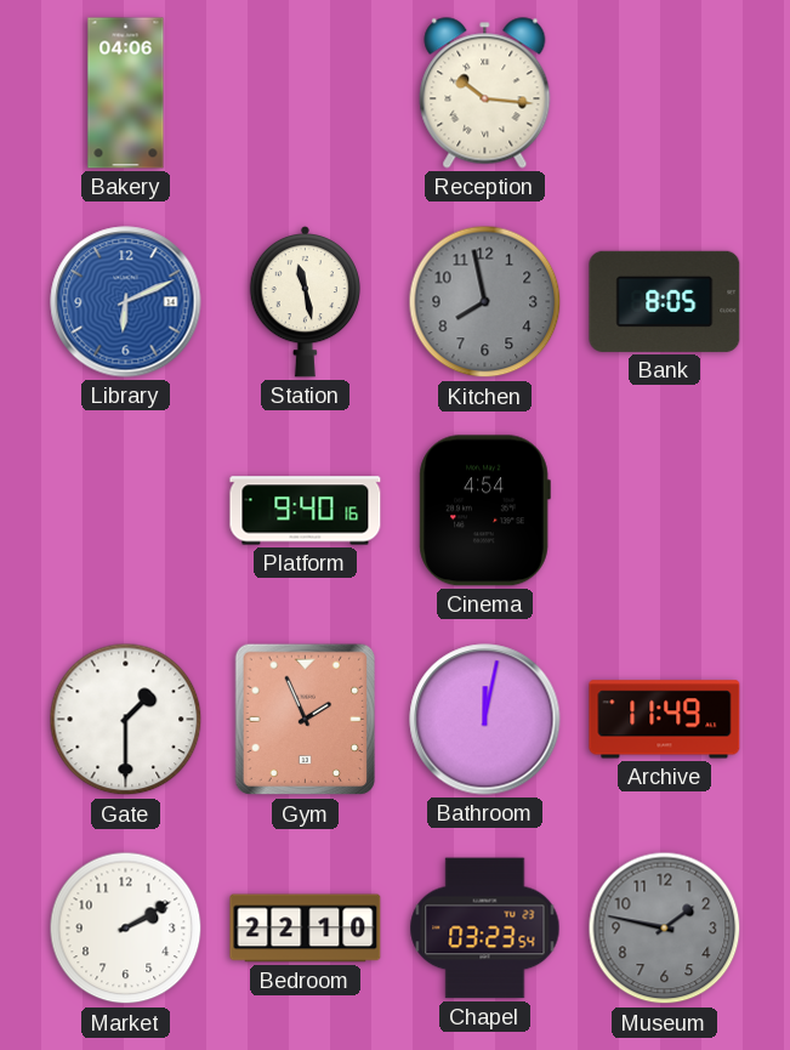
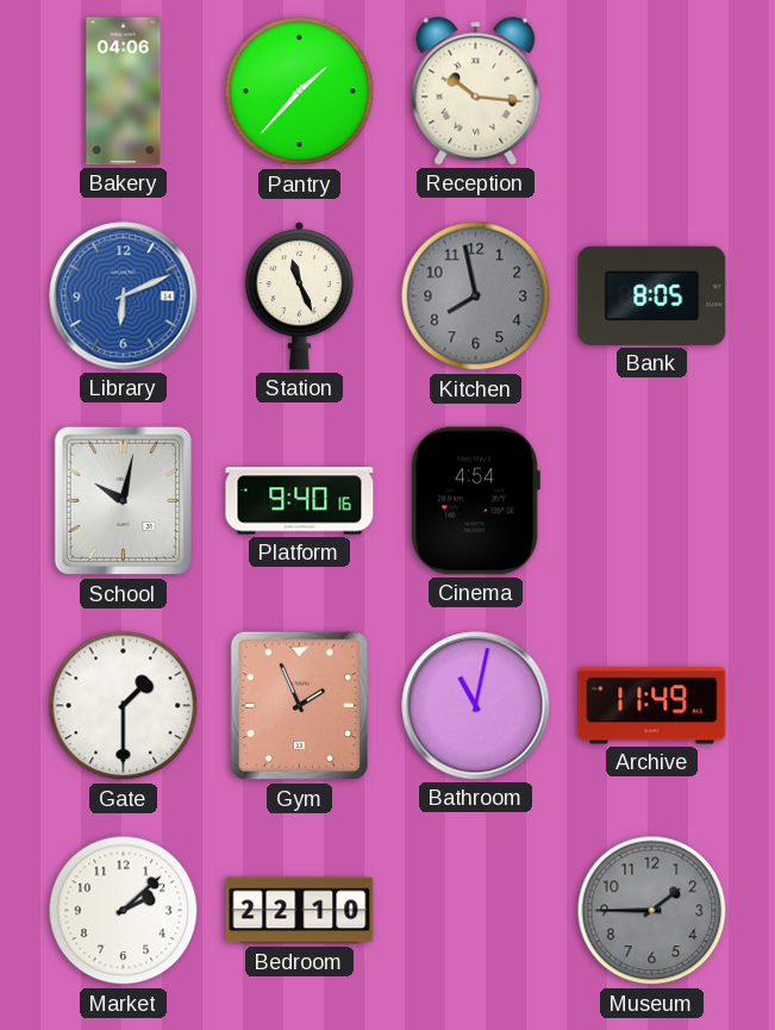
Pantry: none -> 1:37
Station: 11:28 -> 11:26
School: none -> 10:02
Bathroom: 12:02 -> 11:02
Market: 2:10 -> 2:08
Chapel: 03:23 -> none
Museum: 1:47 -> 1:45
